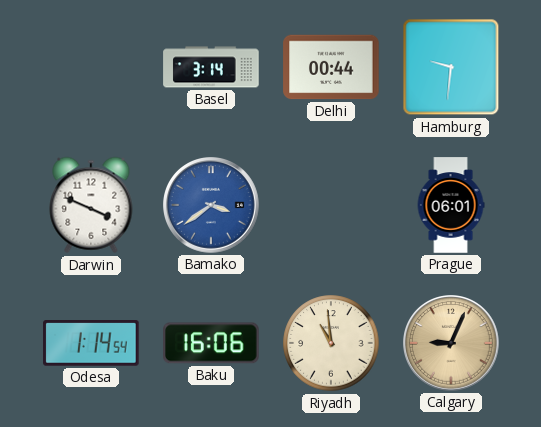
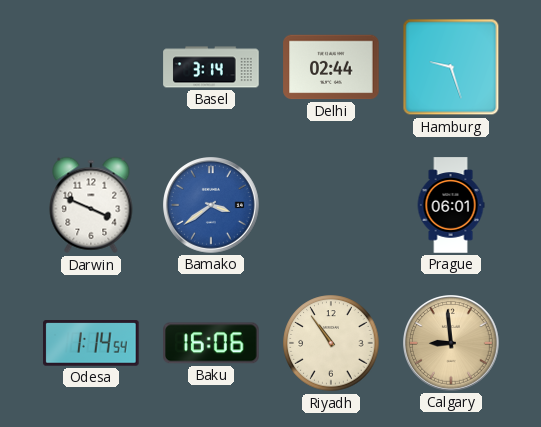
Delhi: 00:44 -> 02:44
Hamburg: 9:31 -> 9:27
Riyadh: 10:59 -> 10:54
Calgary: 9:04 -> 8:59
